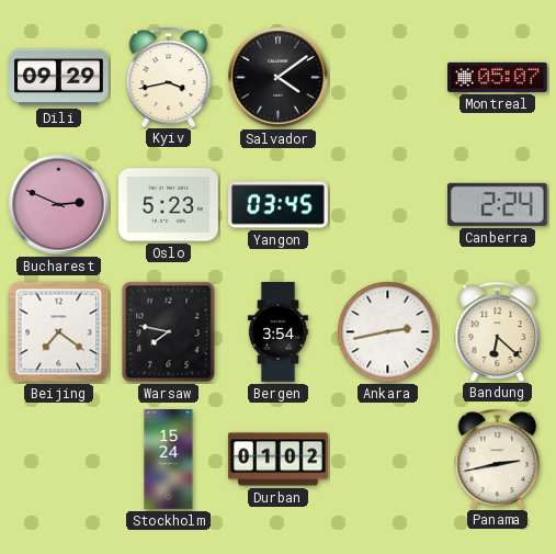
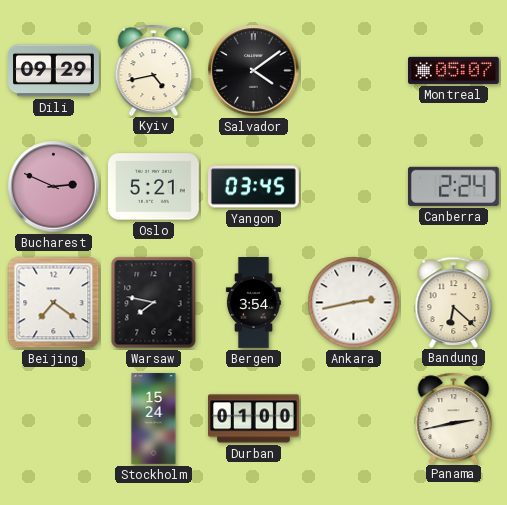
Kyiv: 3:43 -> 4:43
Oslo: 5:23 -> 5:21
Durban: 01:02 -> 01:00
